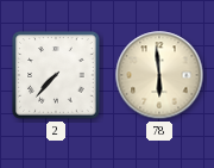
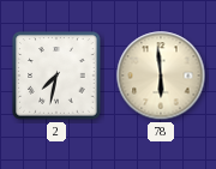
2: 7:37 -> 7:32
